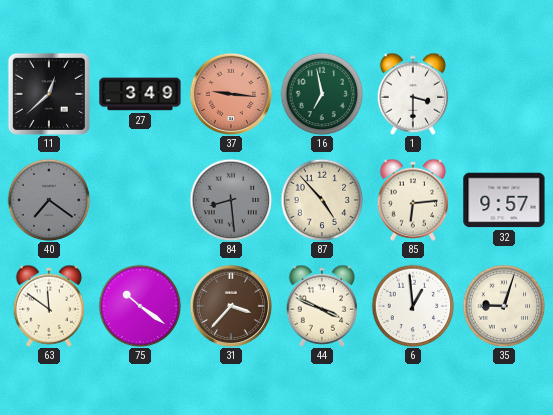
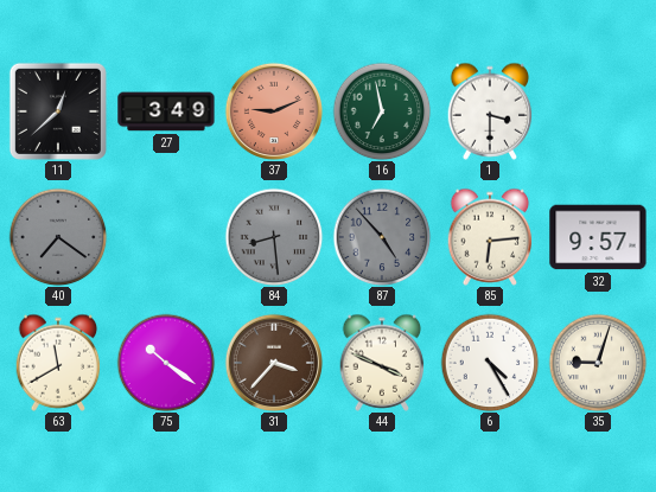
37: 9:16 -> 9:11
87 dial: cream -> grey
63: 11:51 -> 11:40
6: 12:59 -> 4:25
